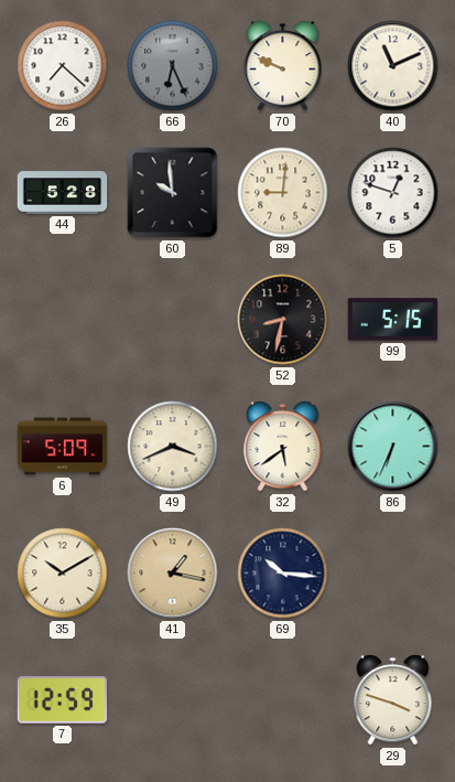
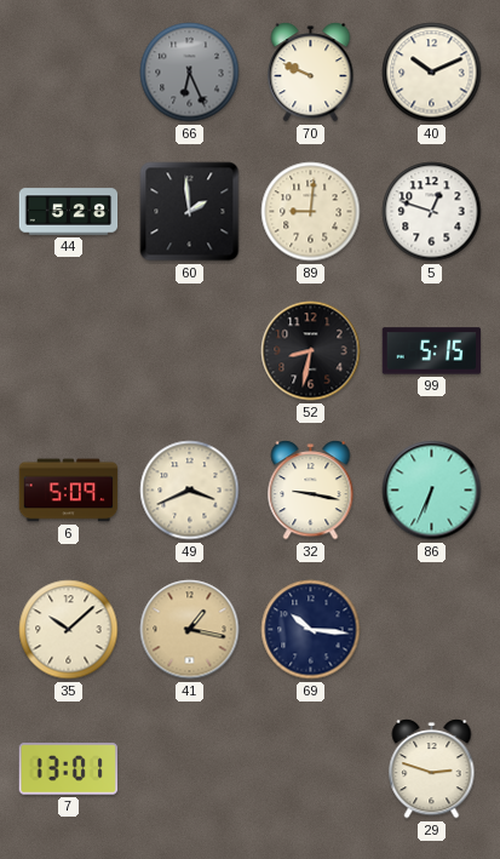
26: 7:22 -> none
40: 11:11 -> 10:11
60: 9:59 -> 1:59
32: 5:39 -> 9:17
35: 10:10 -> 10:08
7: 12:59 -> 13:01
29: 3:48 -> 2:48
